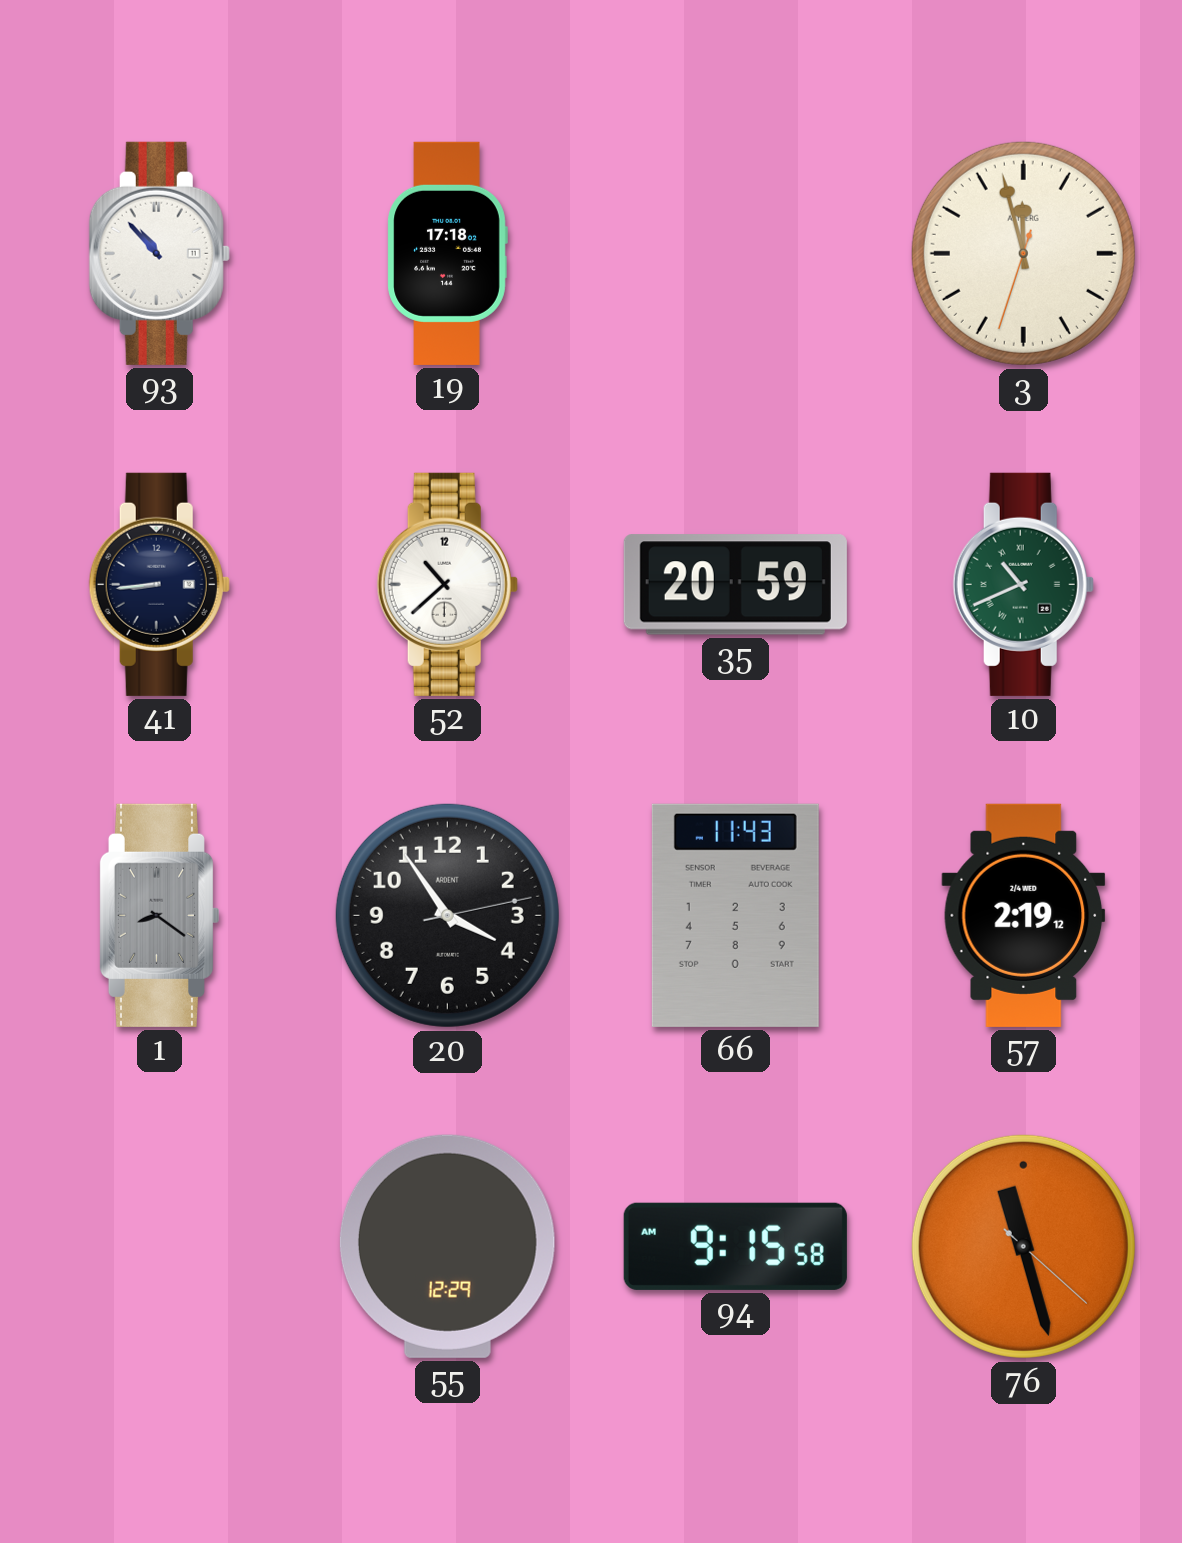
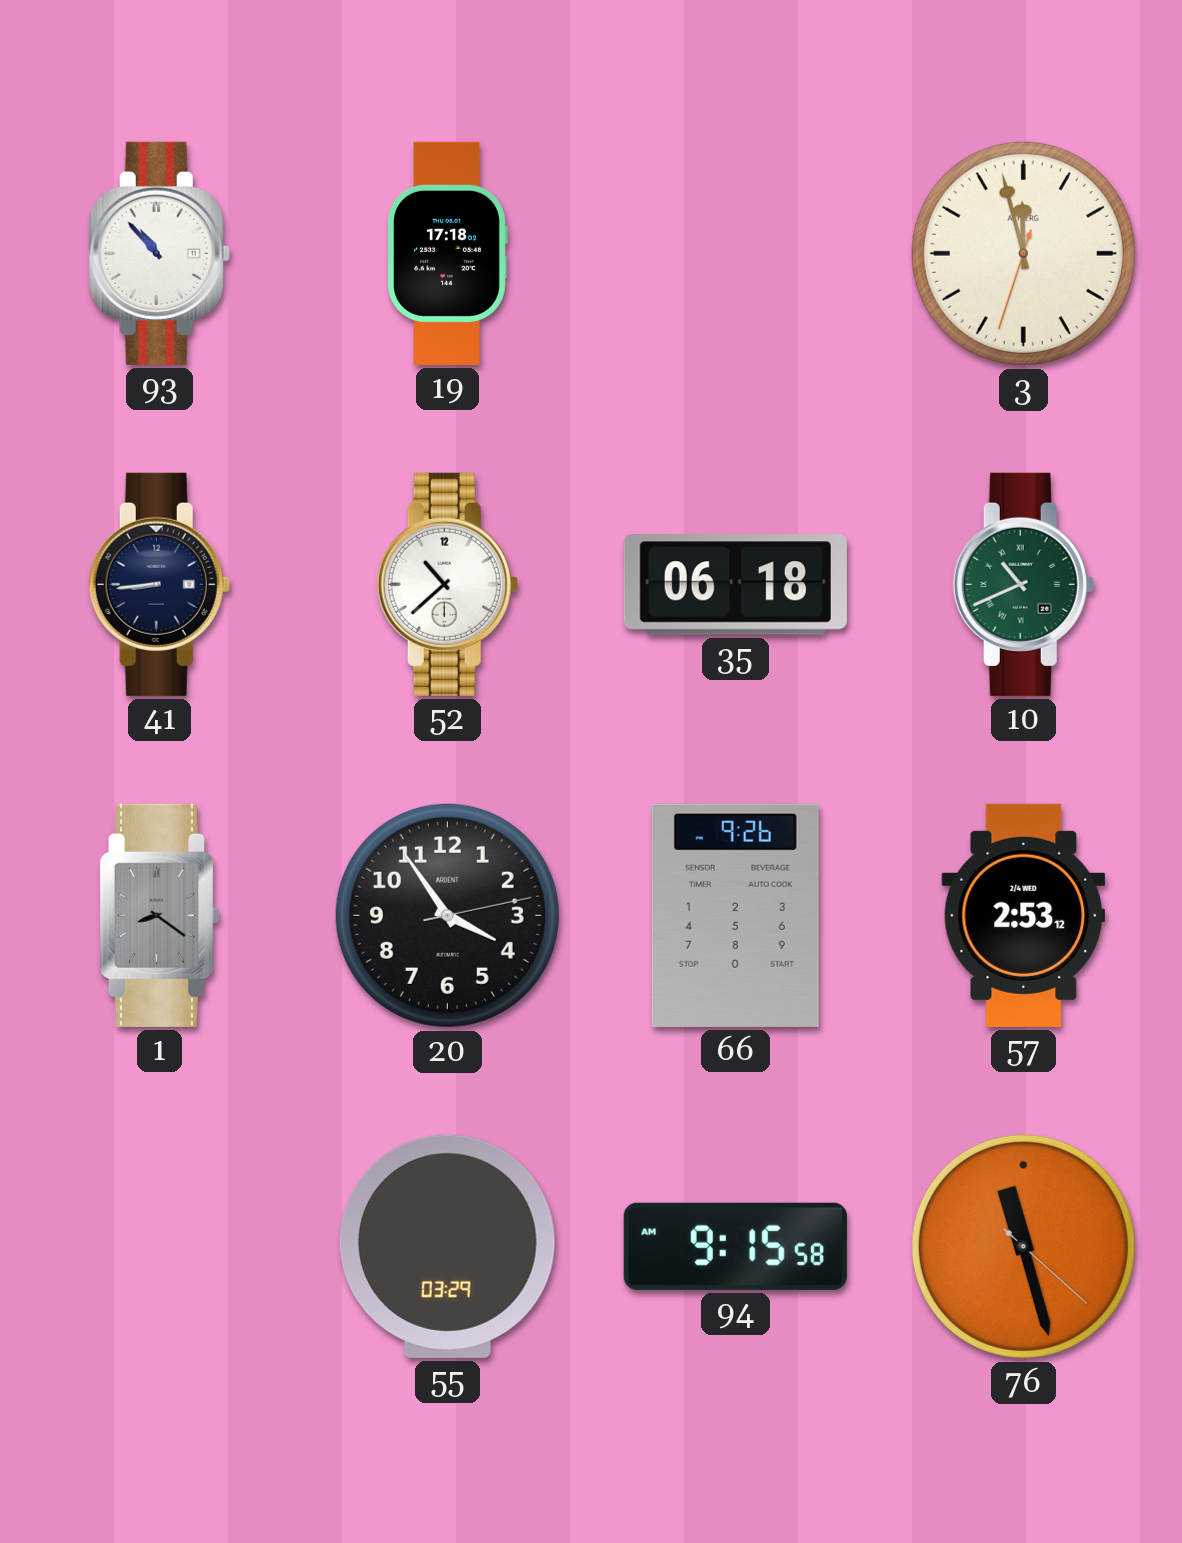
35: 20:59 -> 06:18
66: 11:43 -> 9:26
57: 2:19 -> 2:53
55: 12:29 -> 03:29
